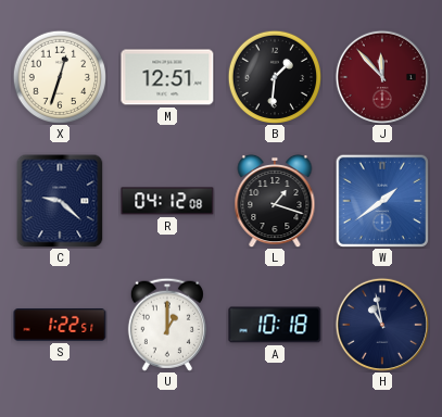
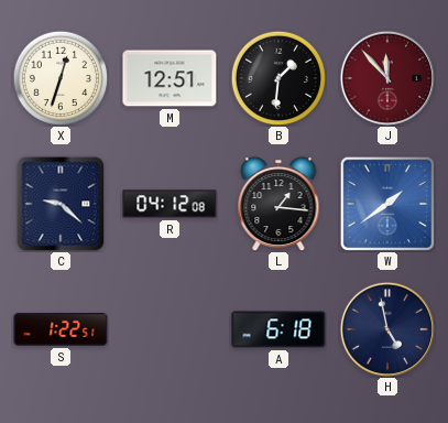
L: 1:18 -> 1:16
U: 1:00 -> none
A: 10:18 -> 6:18
H: 10:58 -> 4:58
